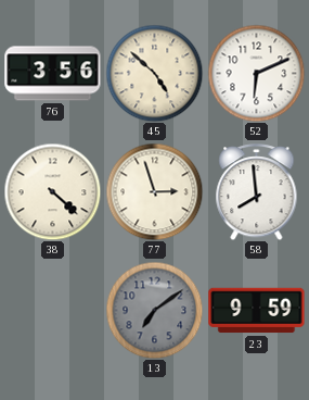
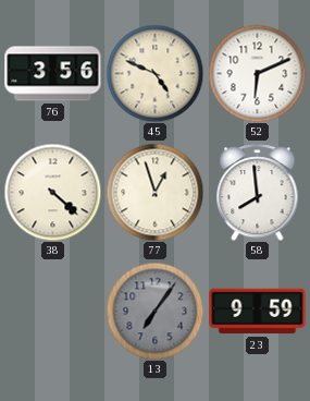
45: 4:52 -> 4:49
77: 2:57 -> 12:57
13: 7:09 -> 7:06
